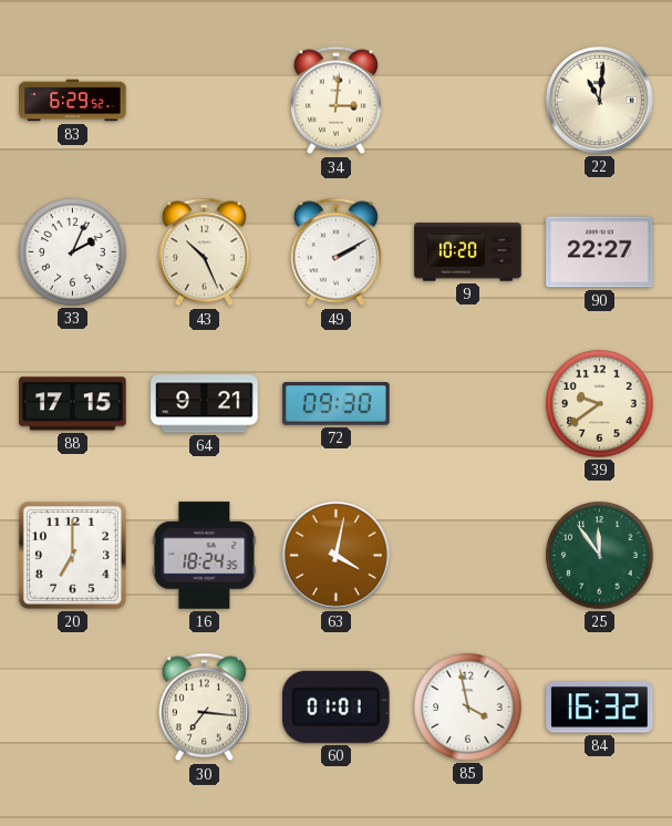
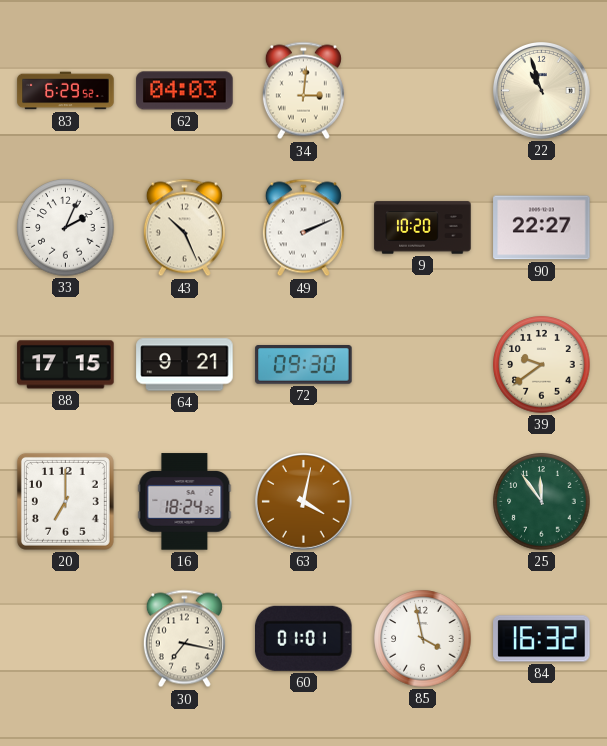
62: none -> 04:03
22: 11:01 -> 10:57
49: 2:10 -> 2:11
30: 7:16 -> 7:17
